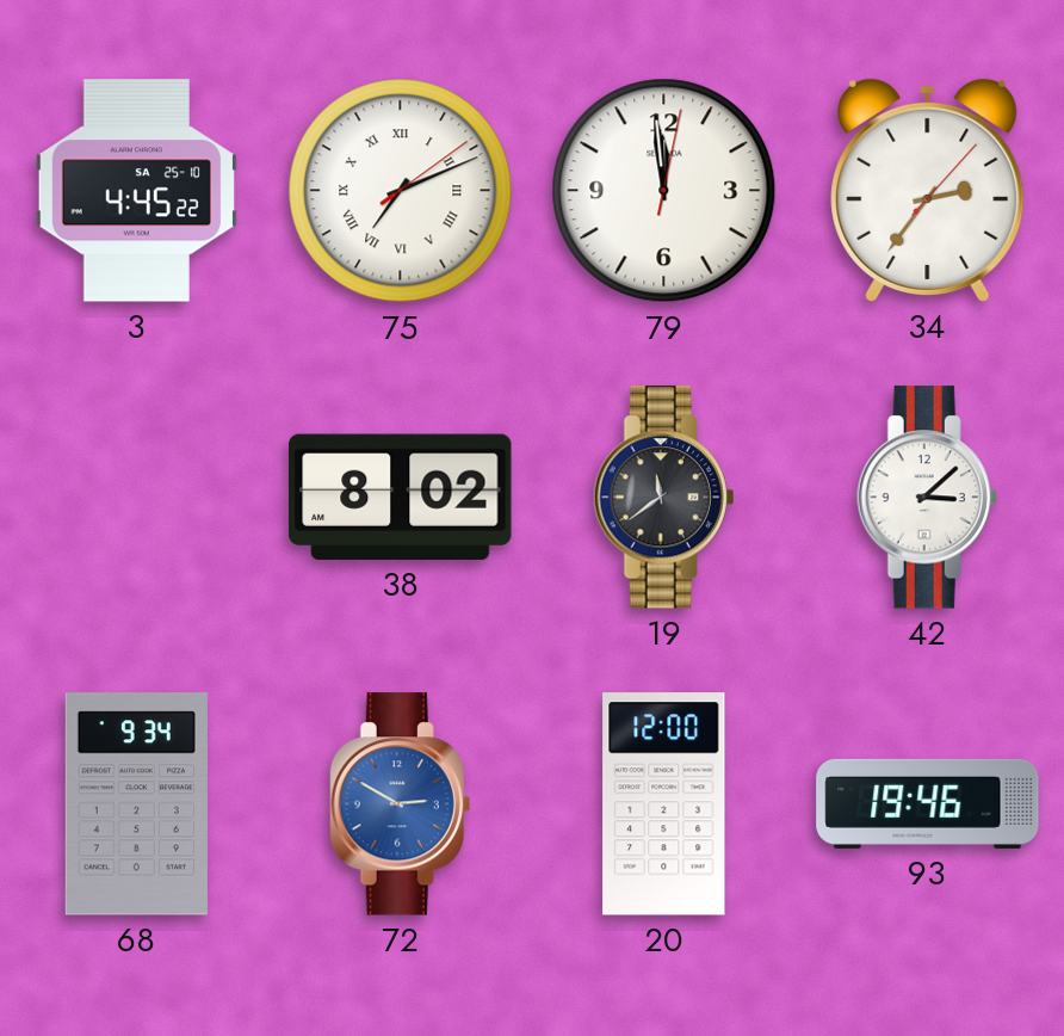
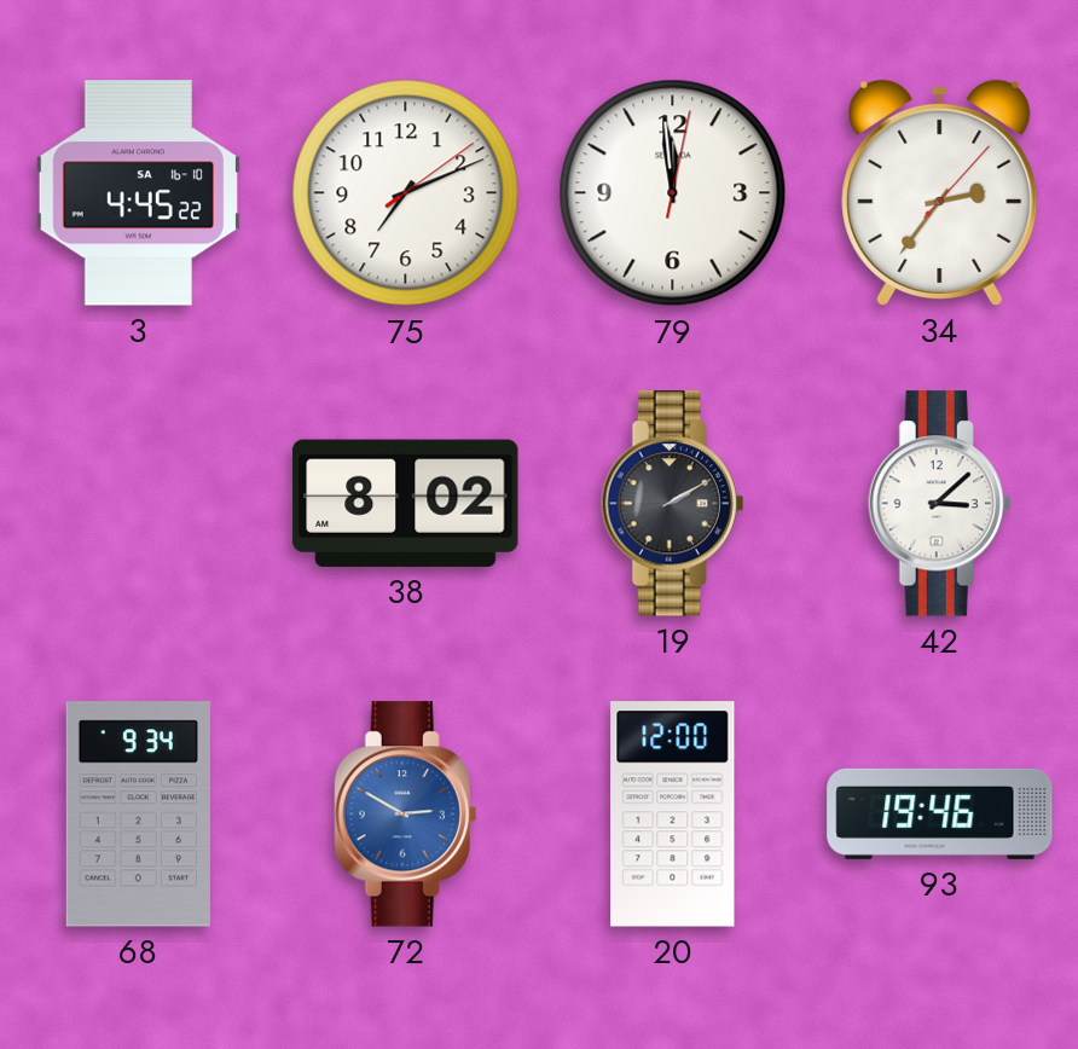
3 date: SA 25-10 -> SA 16-10
75 numerals: Roman -> Arabic
19: 11:39 -> 2:10
